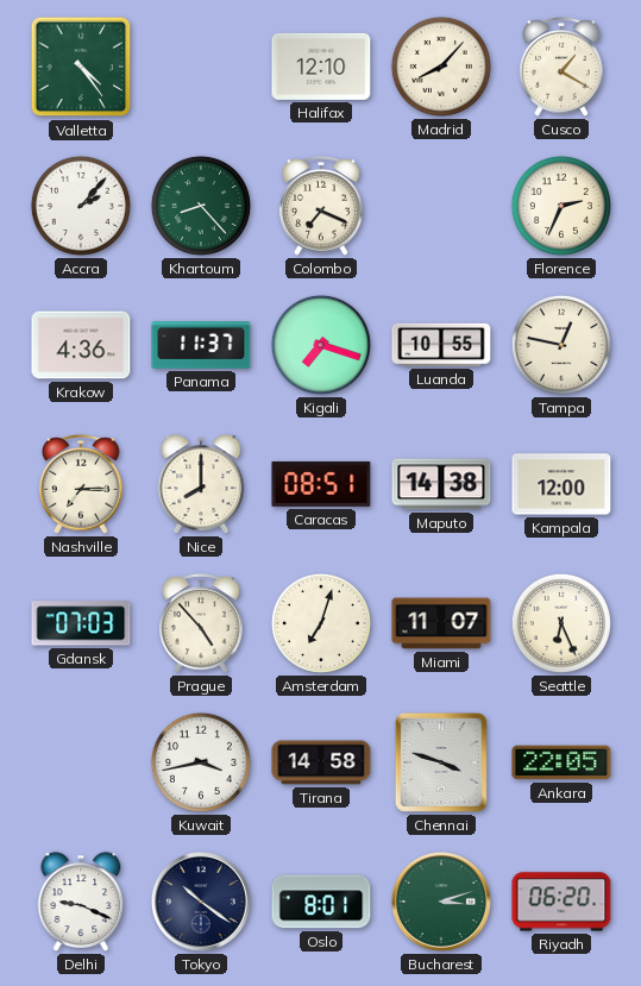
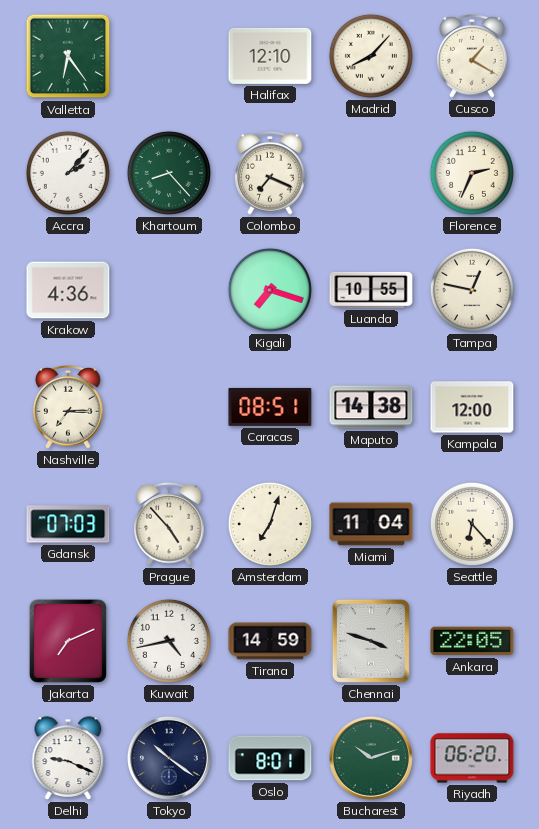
Valletta: 4:24 -> 6:24
Panama: 11:37 -> none
Nice: 8:00 -> none
Miami: 11:07 -> 11:04
Seattle: 6:26 -> 6:23
Jakarta: none -> 7:11
Kuwait: 3:43 -> 4:43
Tirana: 14:58 -> 14:59
Bucharest: 3:12 -> 10:12
